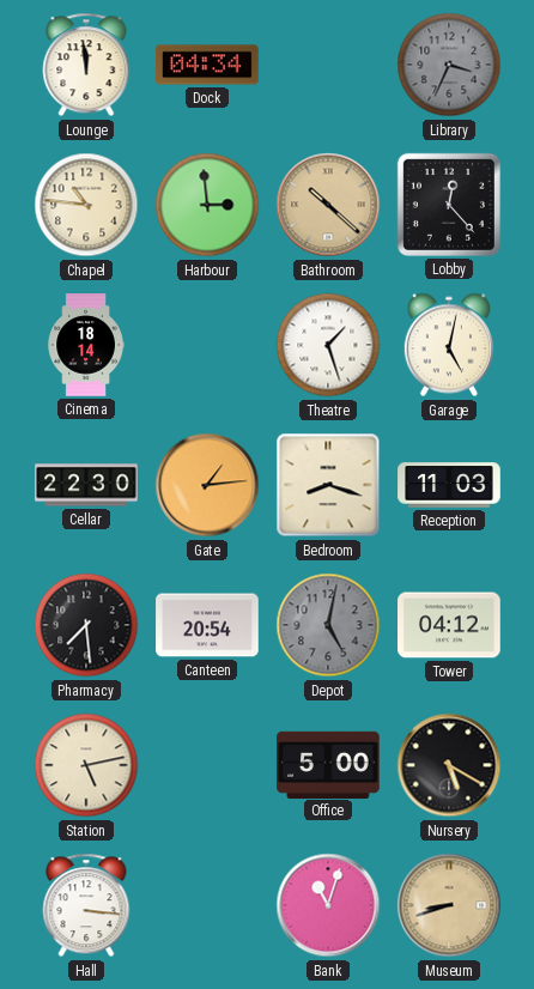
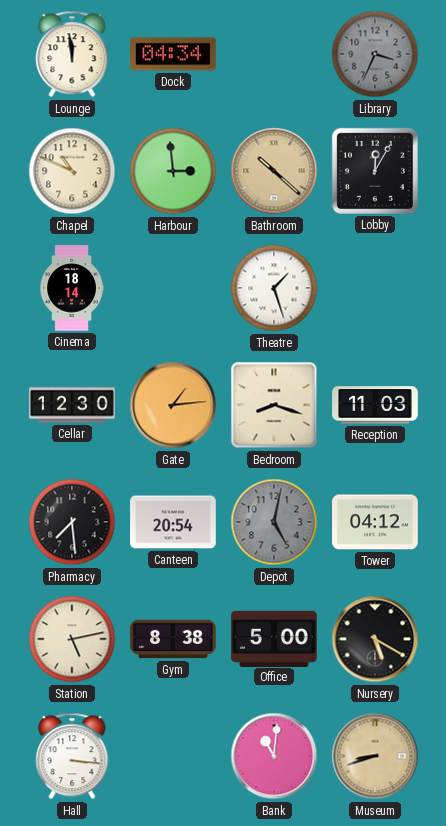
Chapel: 10:46 -> 10:49
Lobby: 12:23 -> 12:05
Garage: 5:02 -> none
Cellar: 22:30 -> 12:30
Gym: none -> 8:38
Bank: 11:03 -> 11:01
